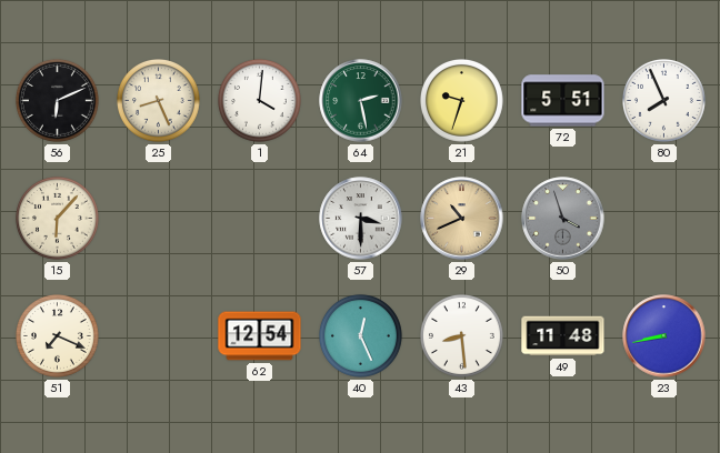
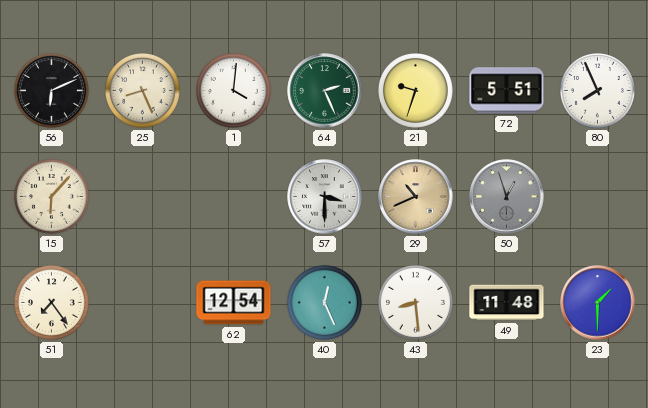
64: 2:28 -> 2:26
50: 3:57 -> 12:57
51: 7:19 -> 7:24
23: 8:43 -> 1:30
